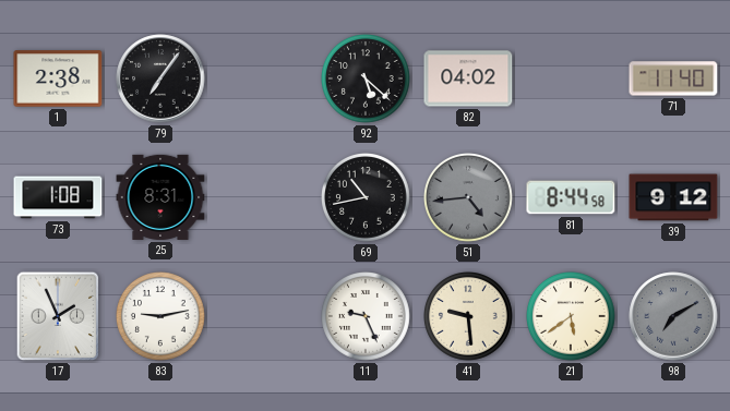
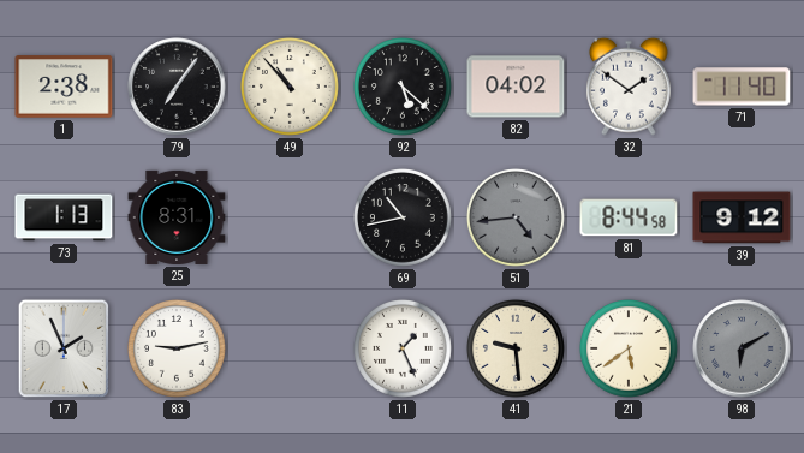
49: none -> 10:53
32: none -> 1:51
73: 1:08 -> 1:13
11: 9:26 -> 1:26
98: 7:10 -> 6:10
